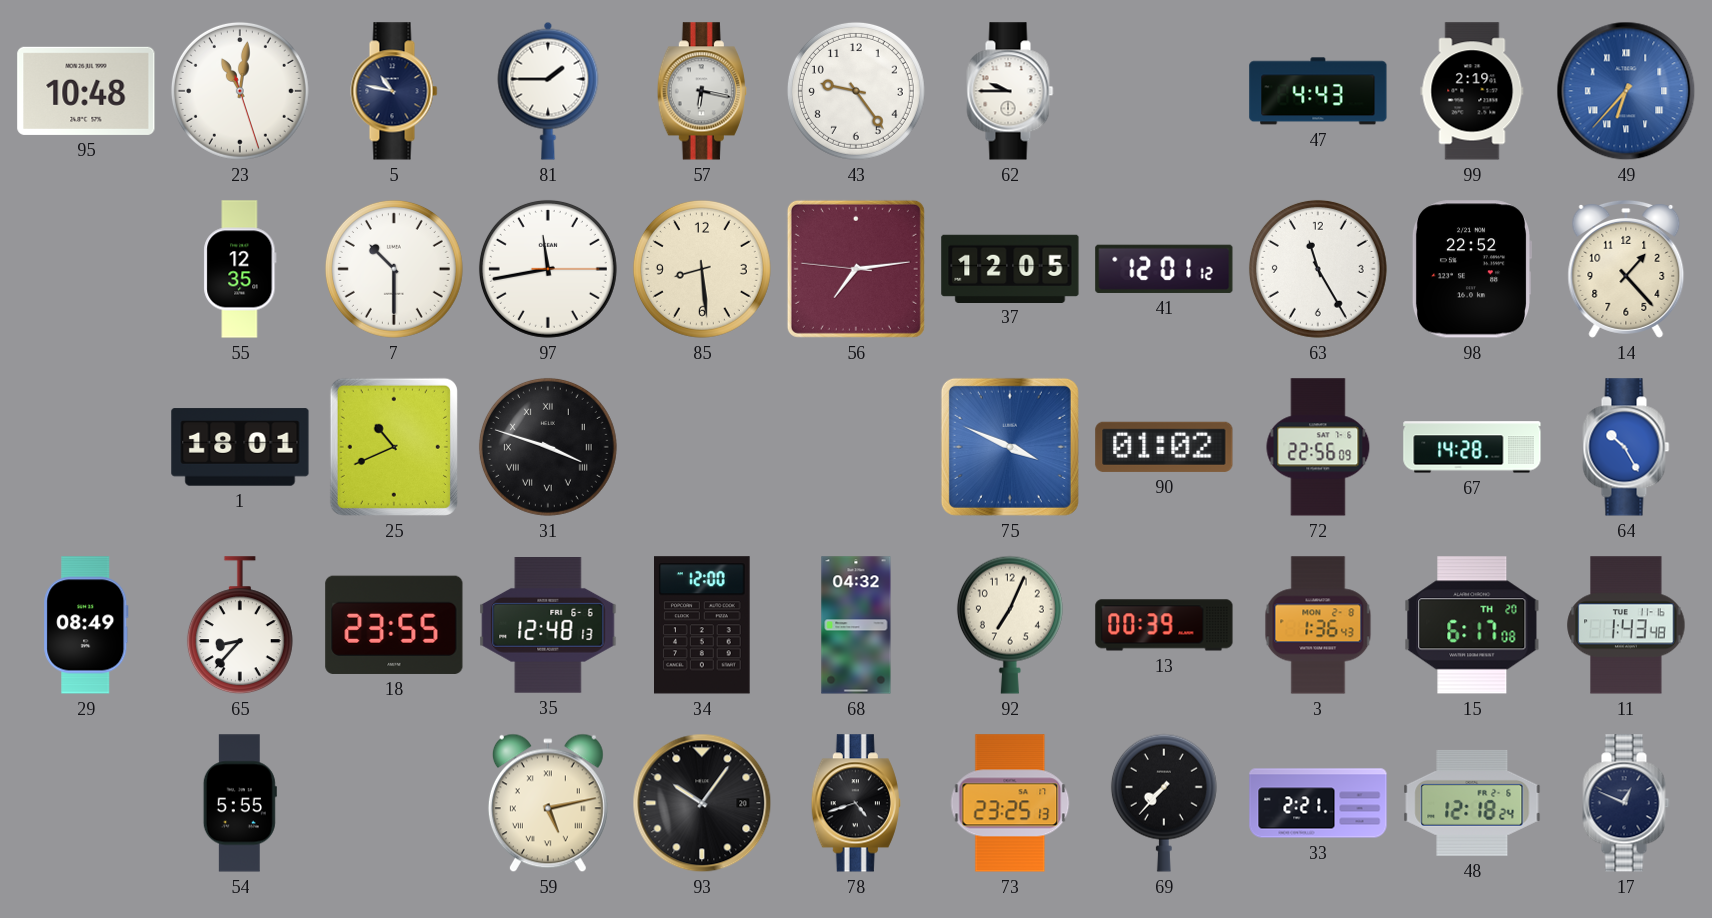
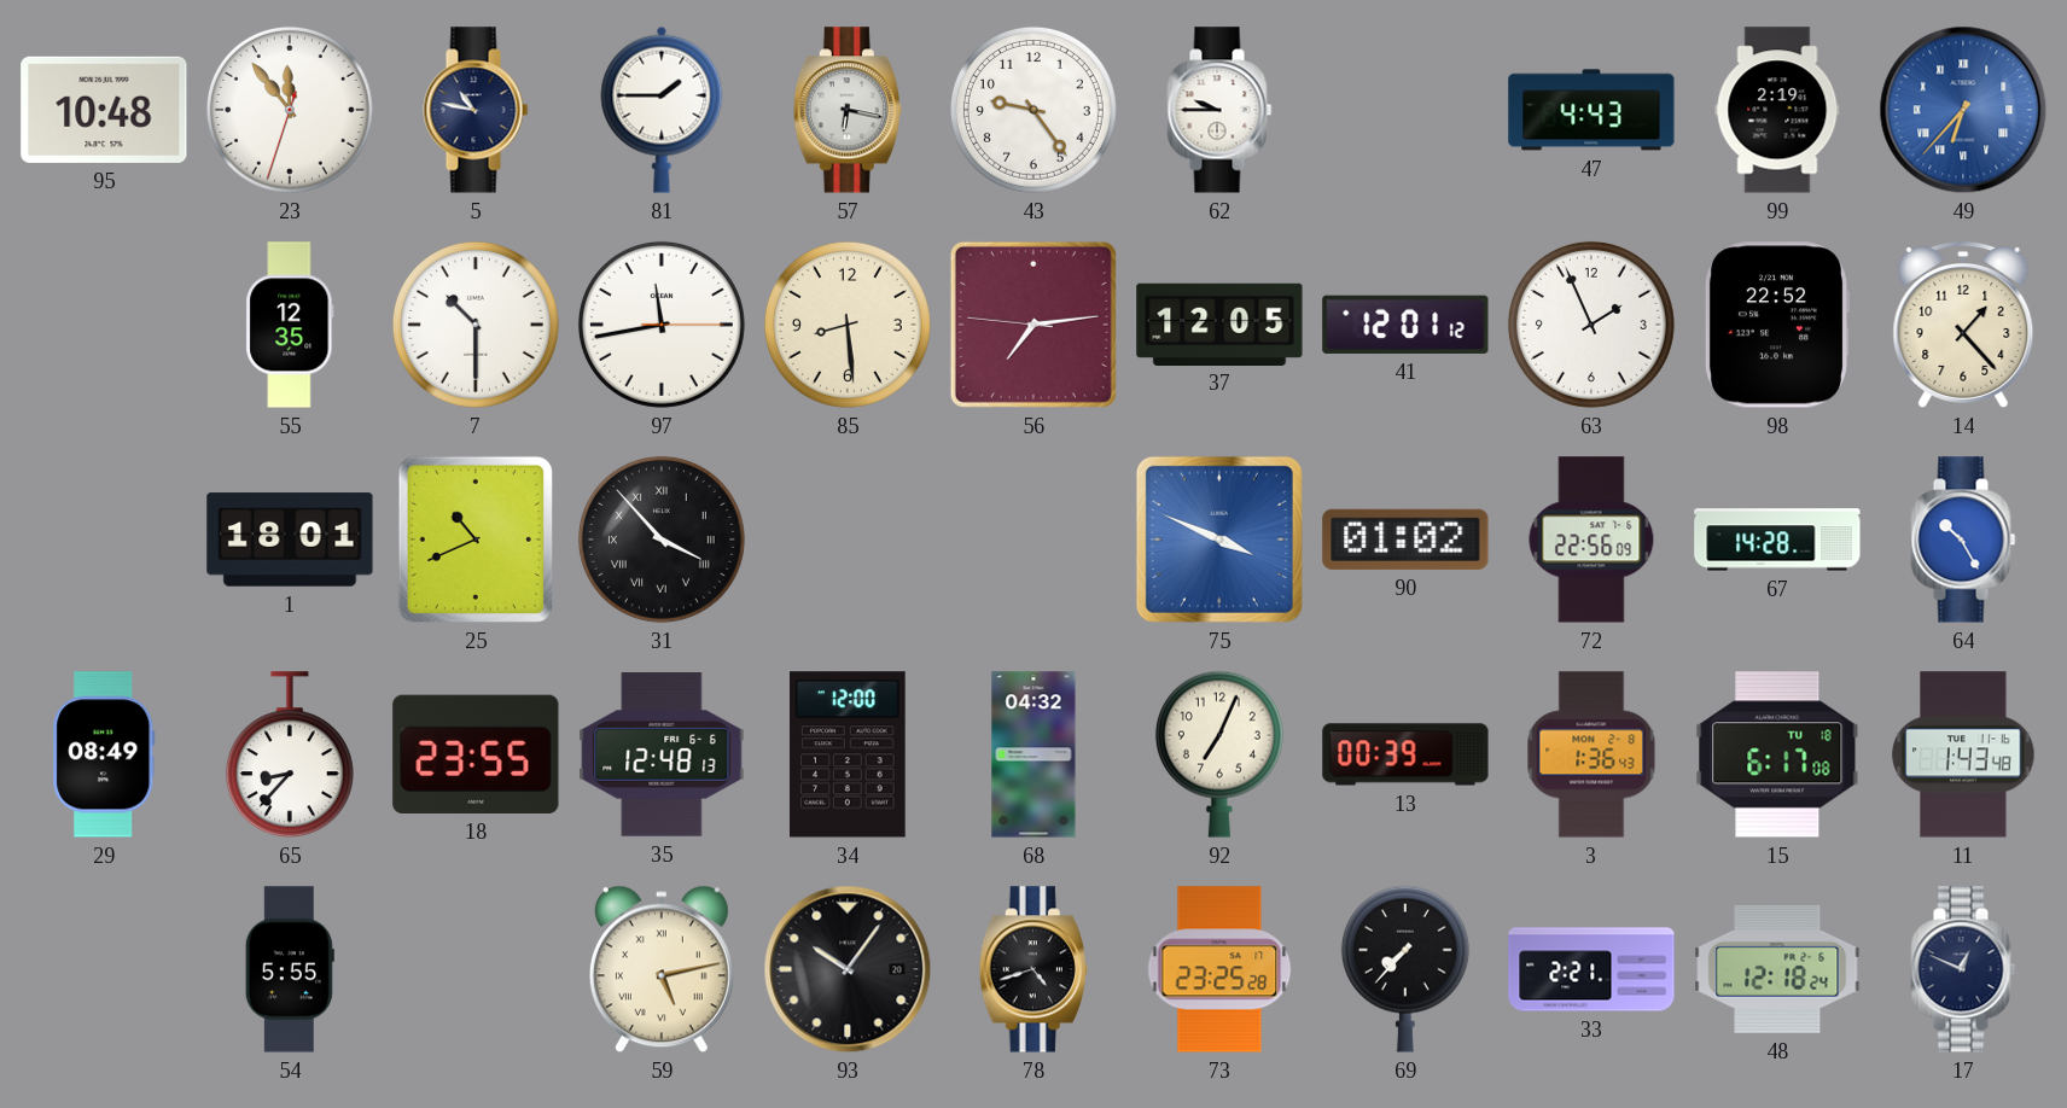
23: 11:01 -> 11:53
63: 11:25 -> 1:56
31: 3:48 -> 3:53
15 date: TH 20 -> TU 18
73: 23:25:13 -> 23:25:28
